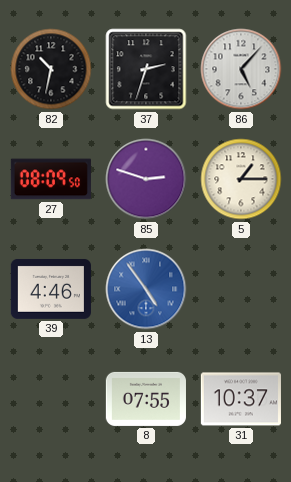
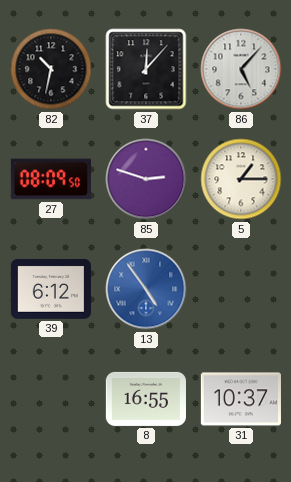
37: 2:33 -> 12:07
39: 4:46 -> 6:12
8: 07:55 -> 16:55
